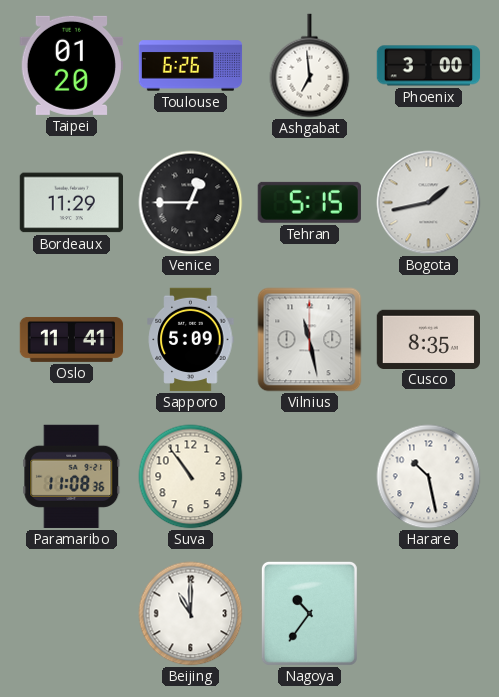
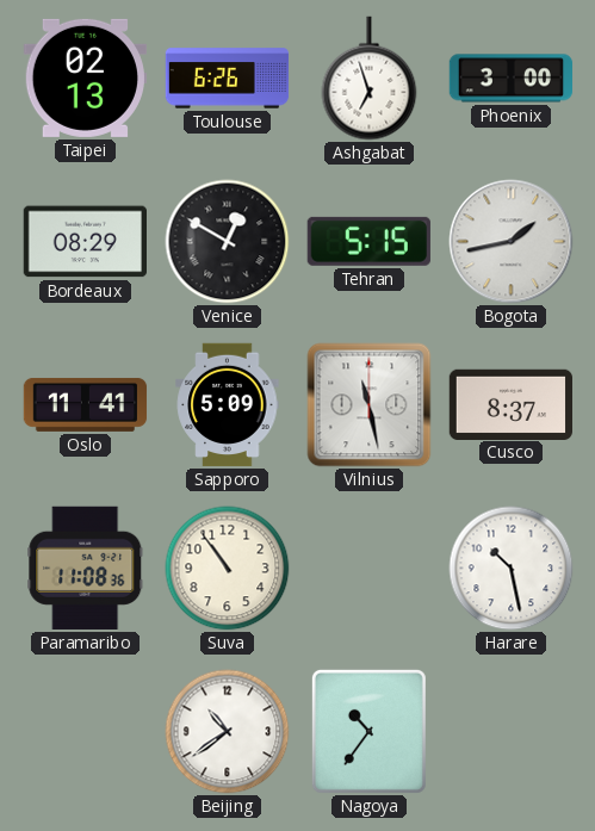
Taipei: 01:20 -> 02:13
Ashgabat: 6:59 -> 6:57
Bordeaux: 11:29 -> 08:29
Venice: 12:45 -> 12:50
Cusco: 8:35 -> 8:37
Beijing: 11:00 -> 10:39
